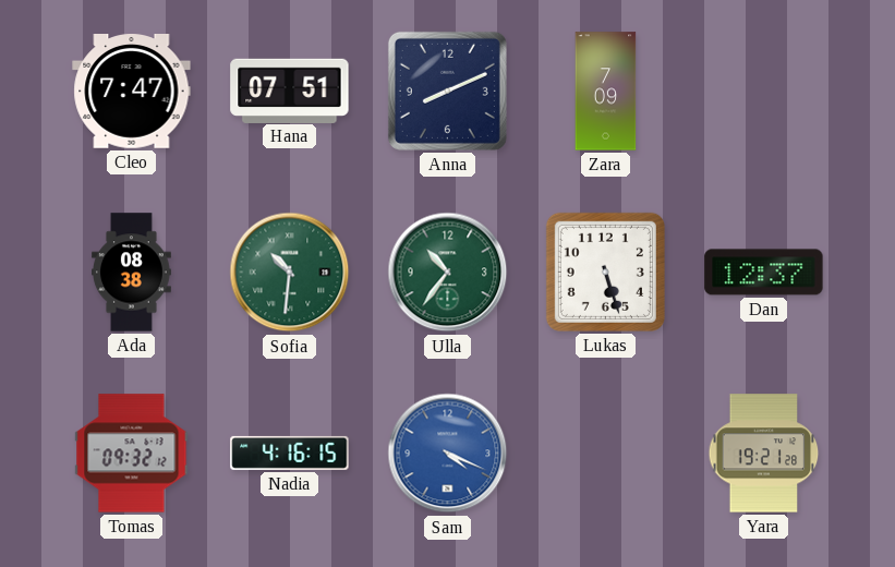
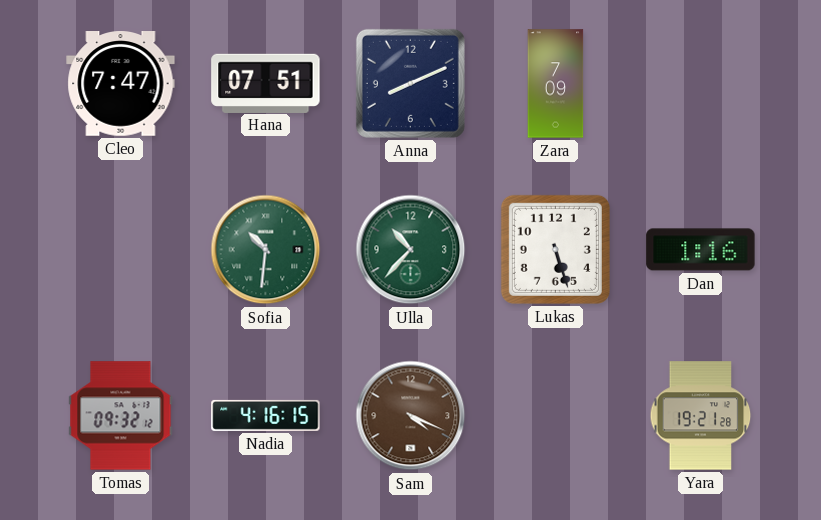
Ada: 08:38 -> none
Ulla: 10:36 -> 10:37
Dan: 12:37 -> 1:16
Sam dial: blue -> brown
